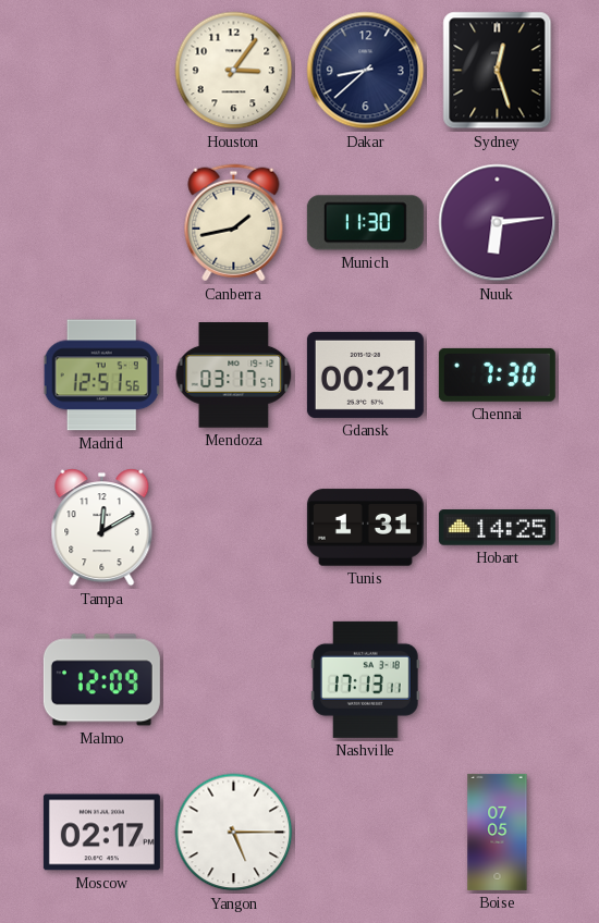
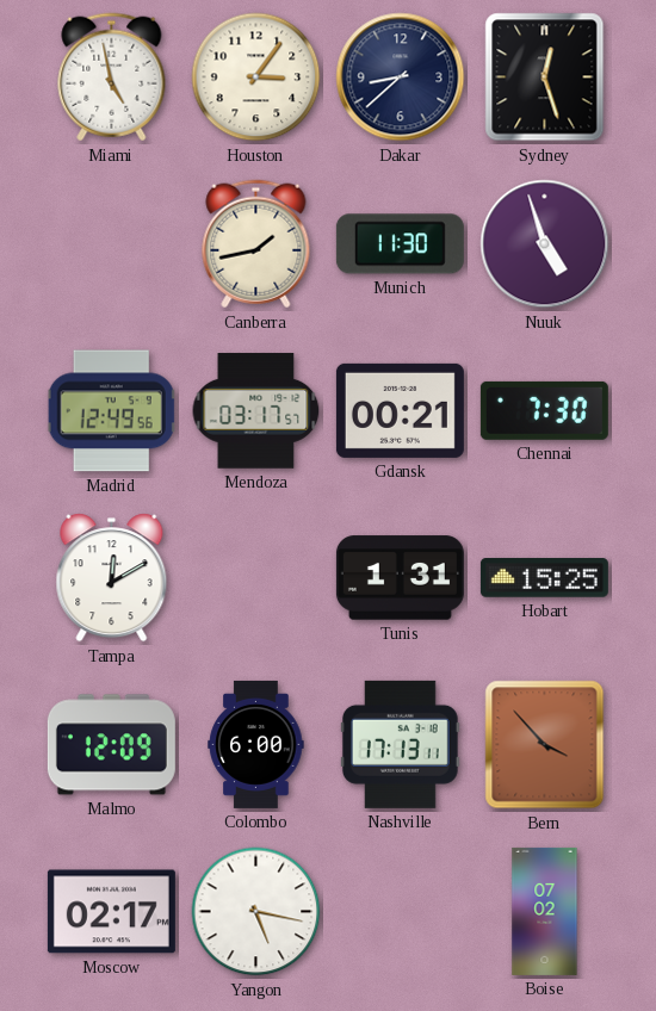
Miami: none -> 4:58
Nuuk: 6:14 -> 4:57
Madrid: 12:51 -> 12:49
Hobart: 14:25 -> 15:25
Colombo: none -> 6:00
Bern: none -> 3:53
Yangon: 5:15 -> 5:17
Boise: 07:05 -> 07:02
